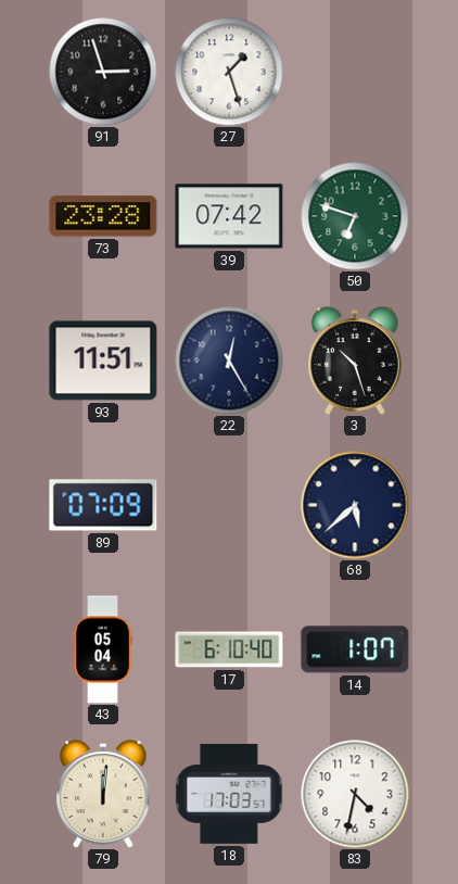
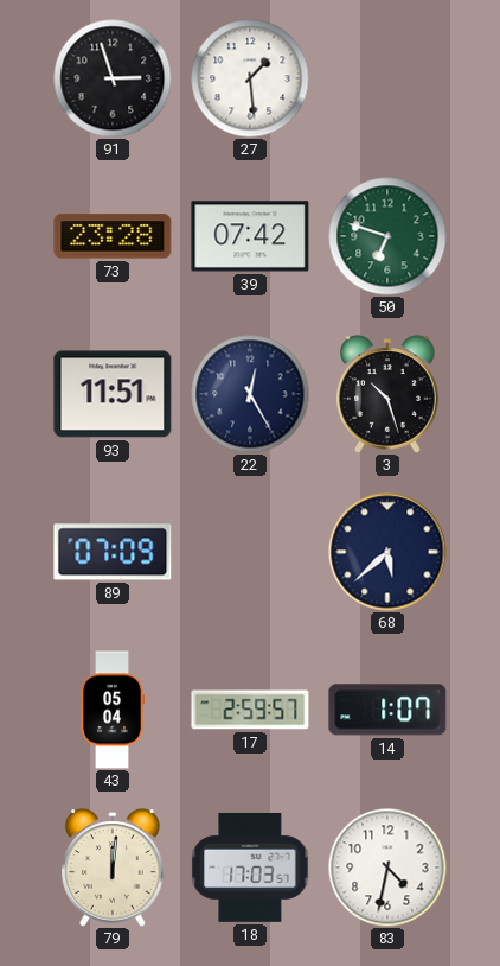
27: 1:27 -> 1:29
17: 6:10 -> 2:59
